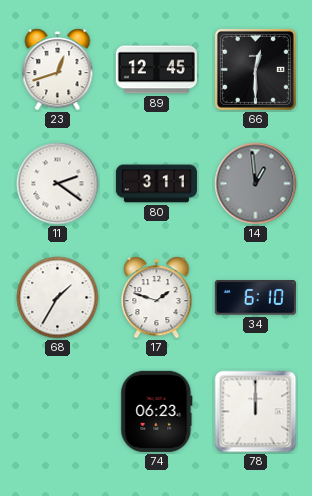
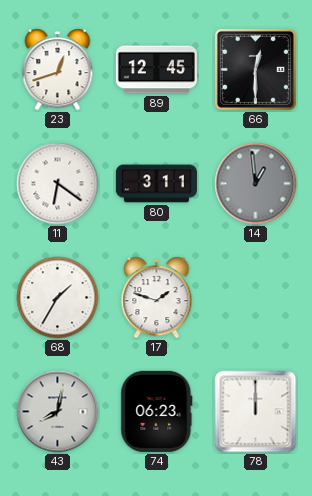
11: 2:21 -> 6:21
34: 6:10 -> none
43: none -> 8:02
